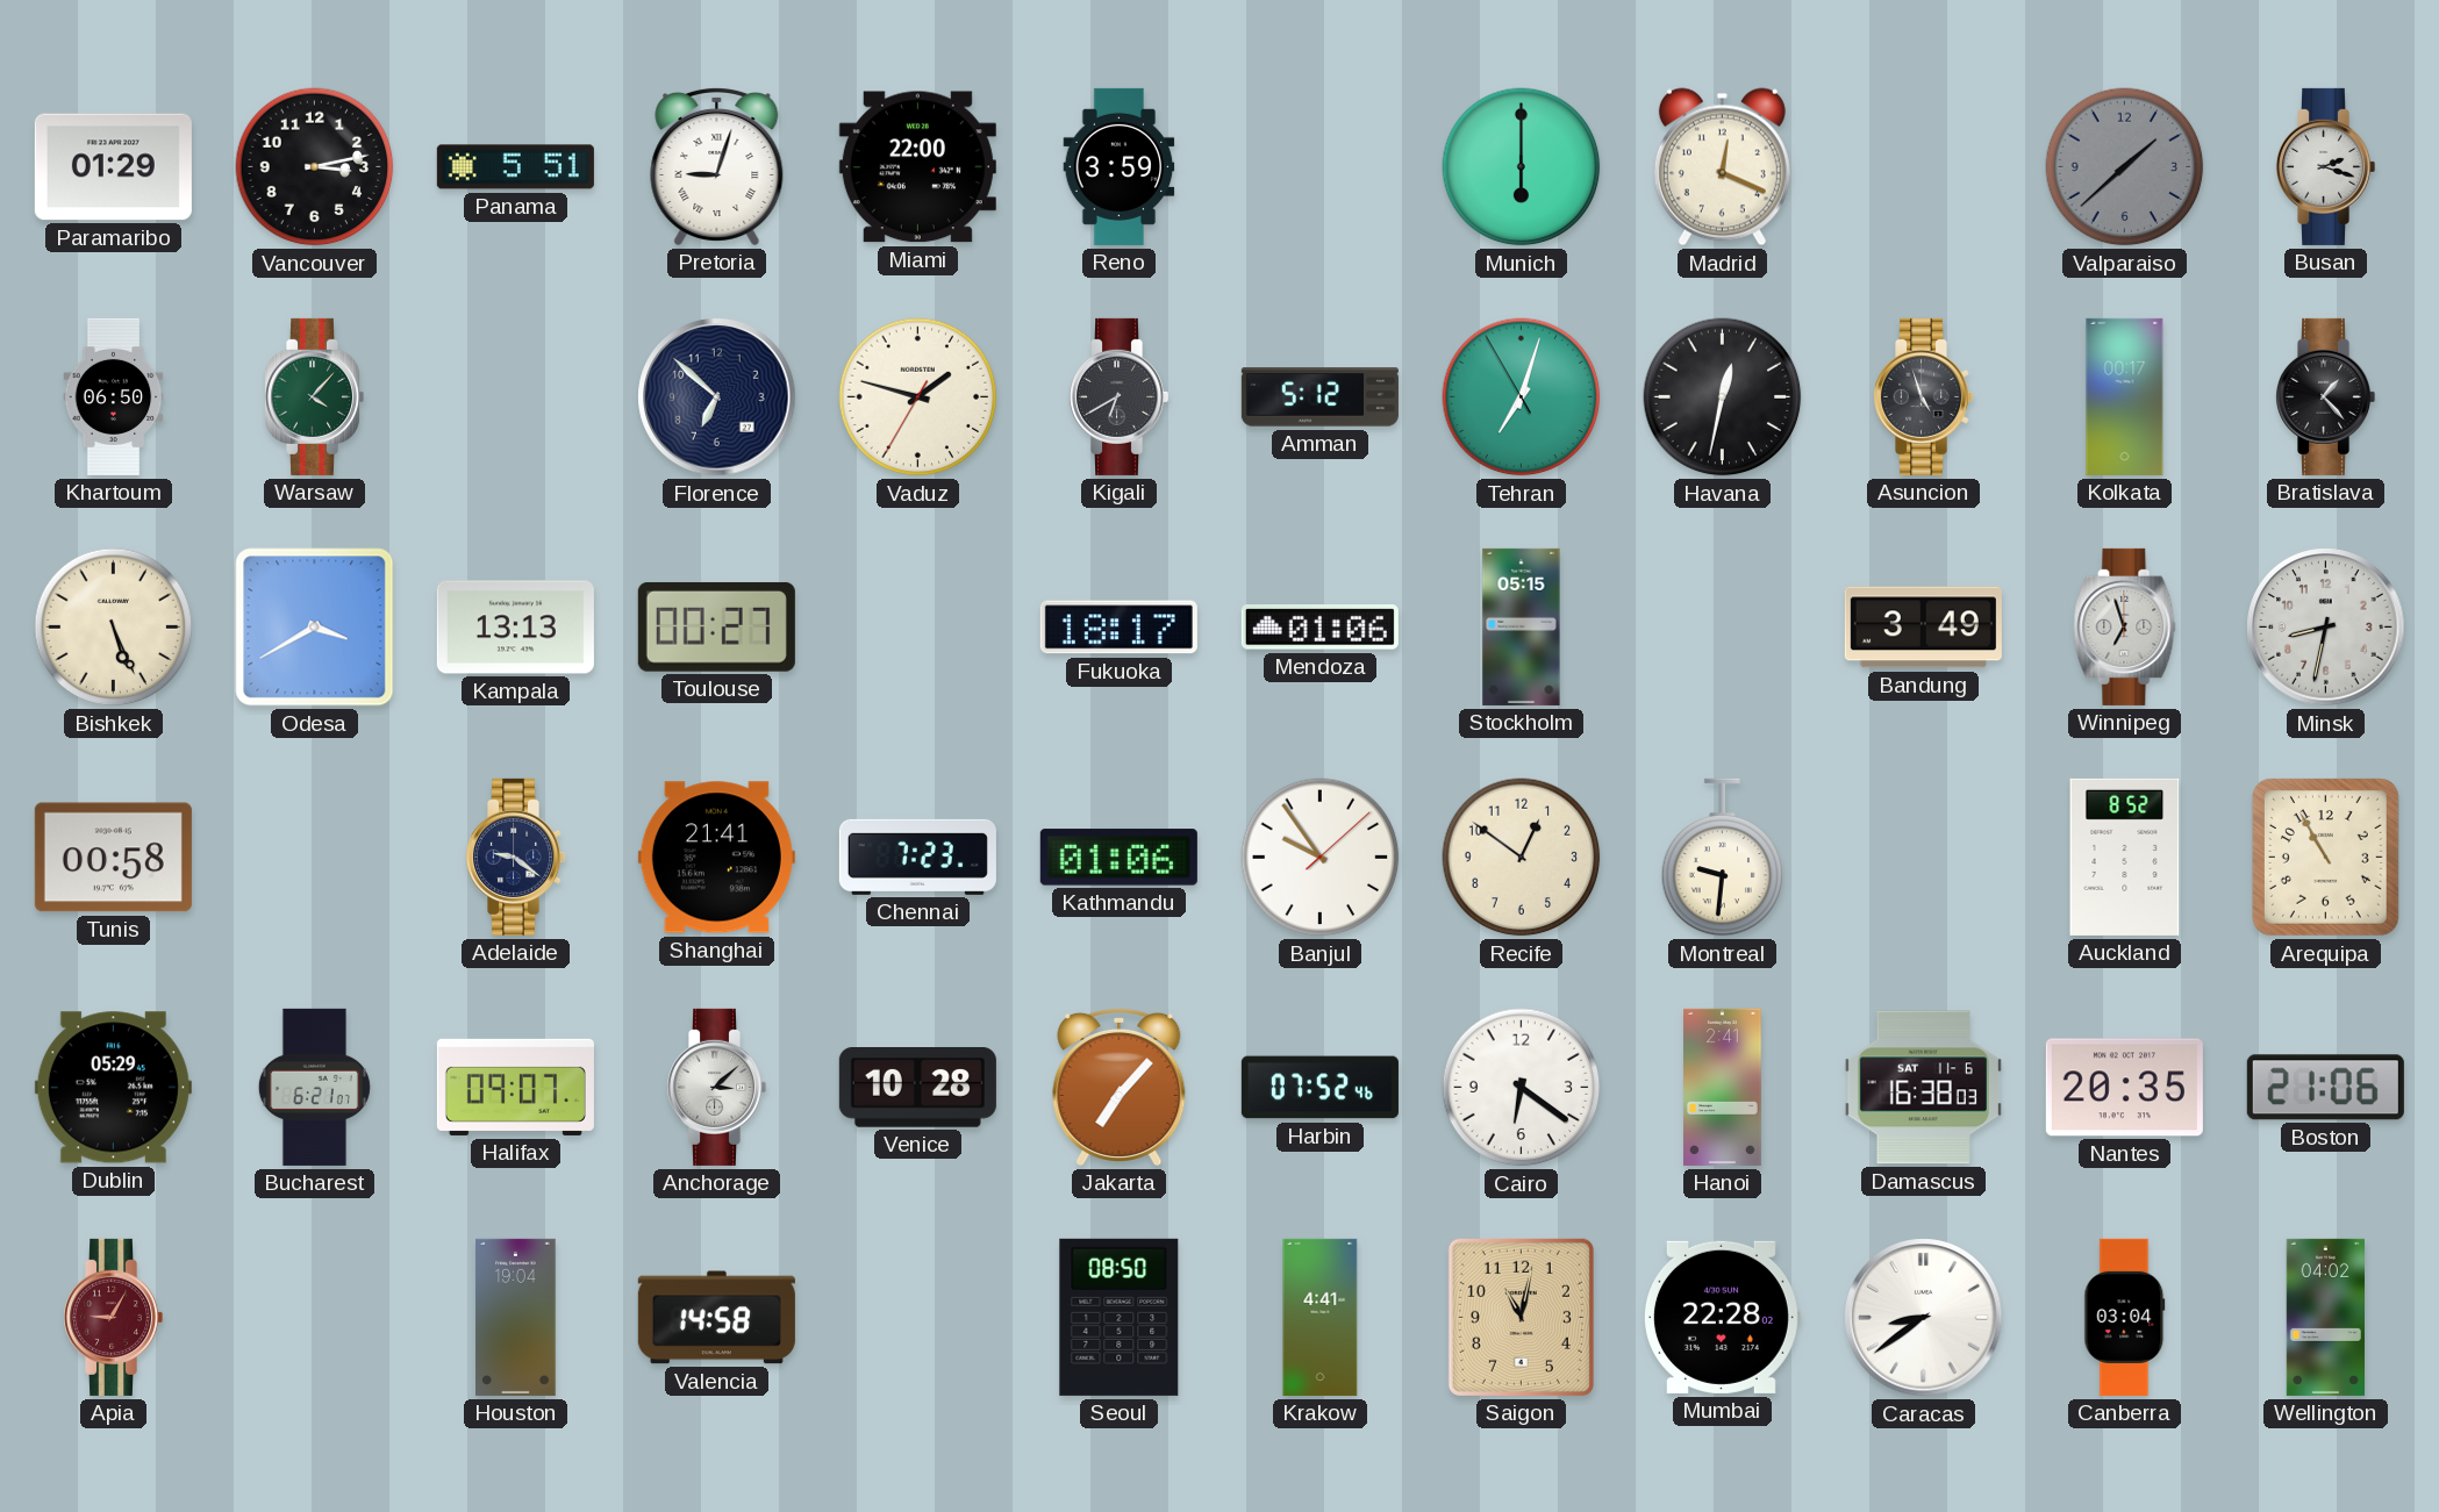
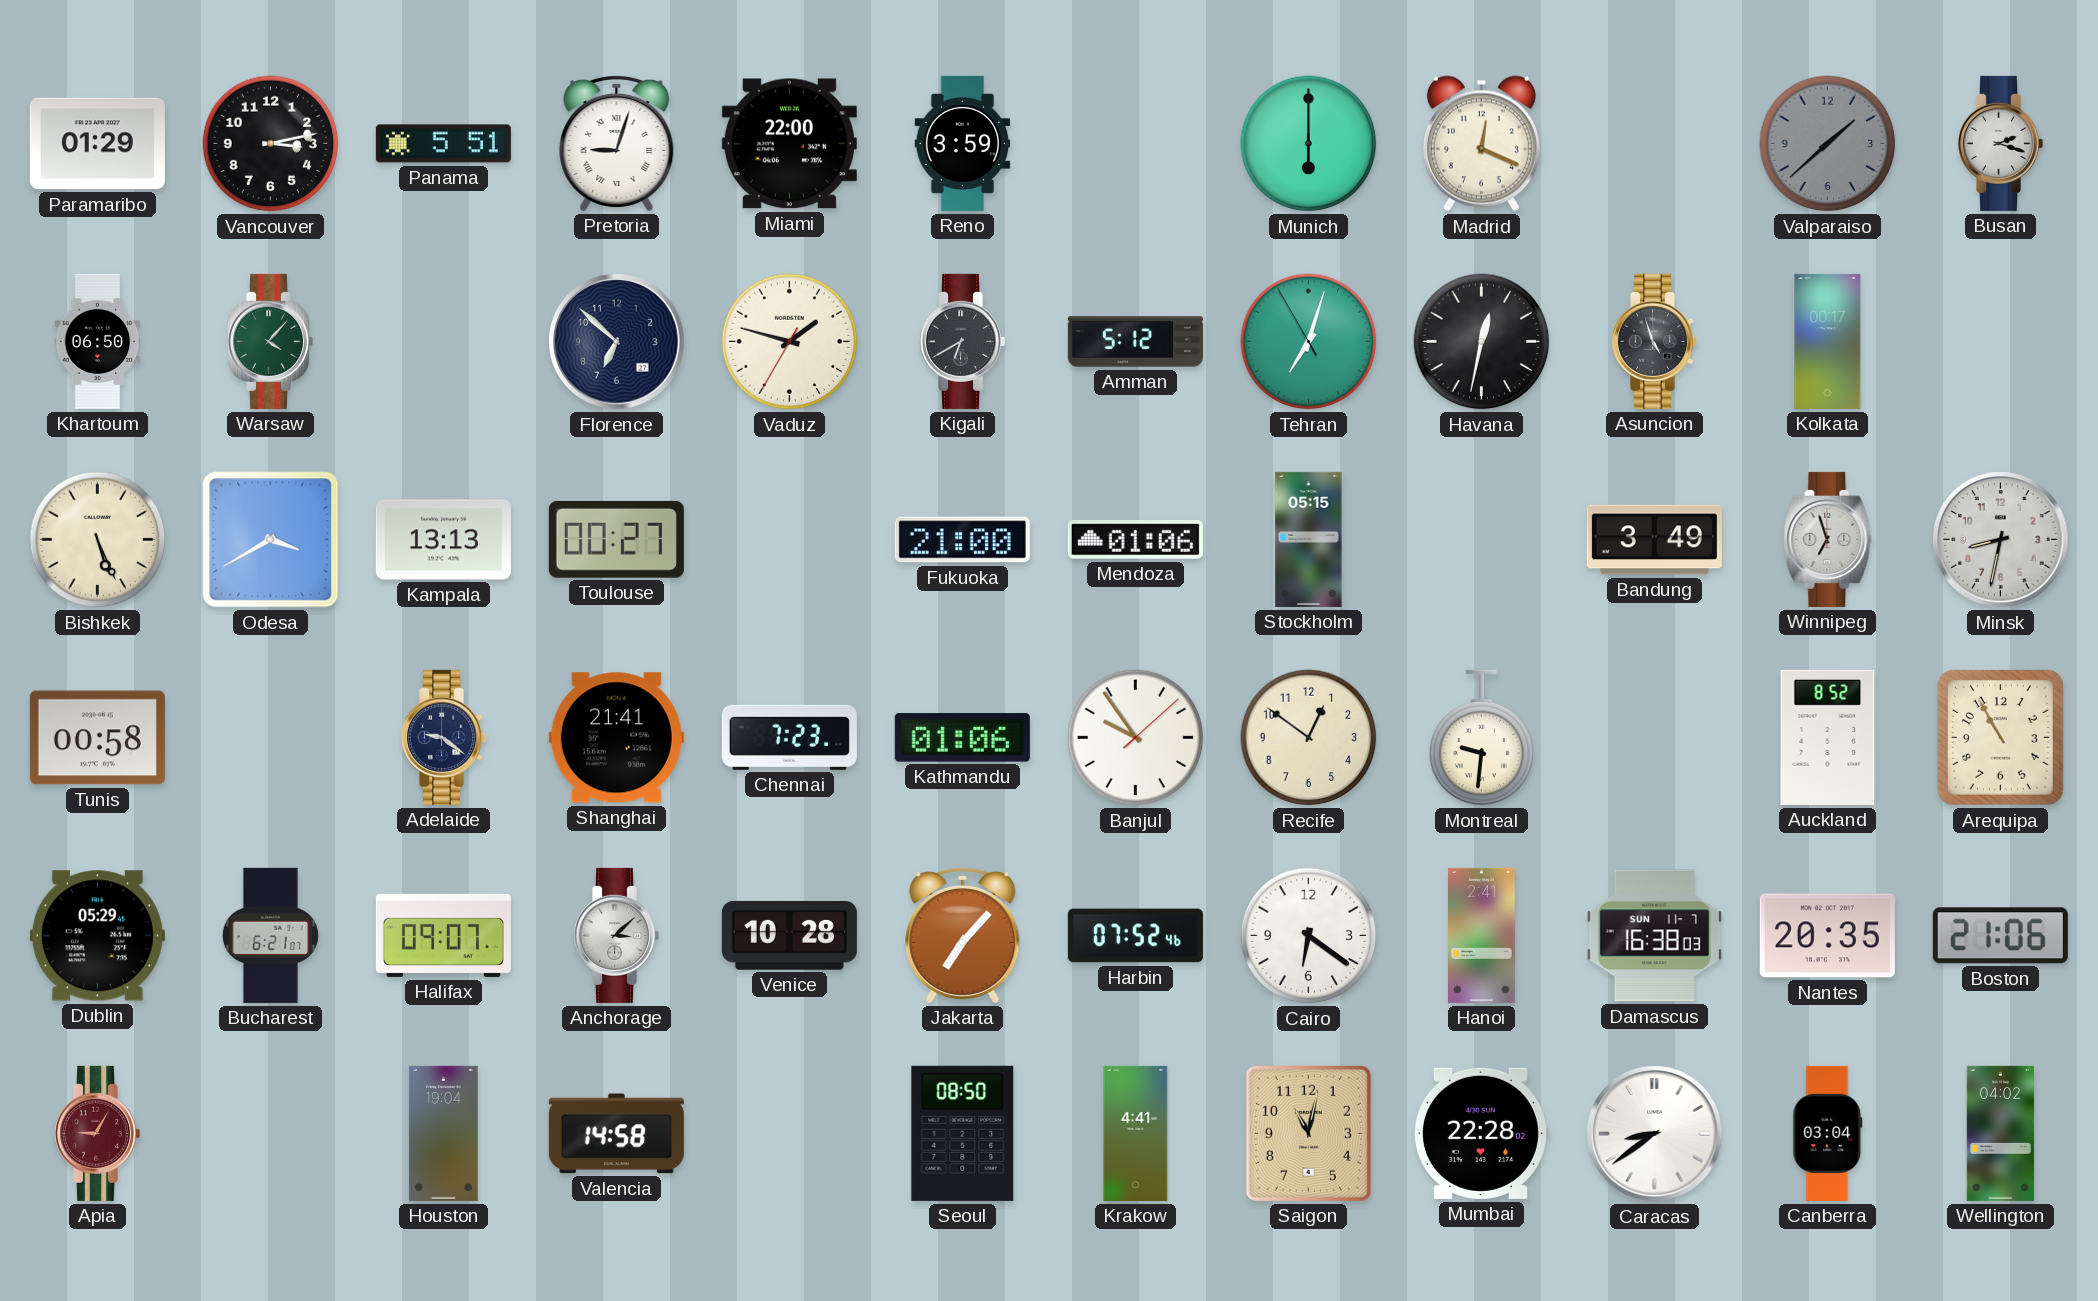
Bratislava: 1:23 -> none
Fukuoka: 18:17 -> 21:00
Damascus date: SAT 11-6 -> SUN 11-7
